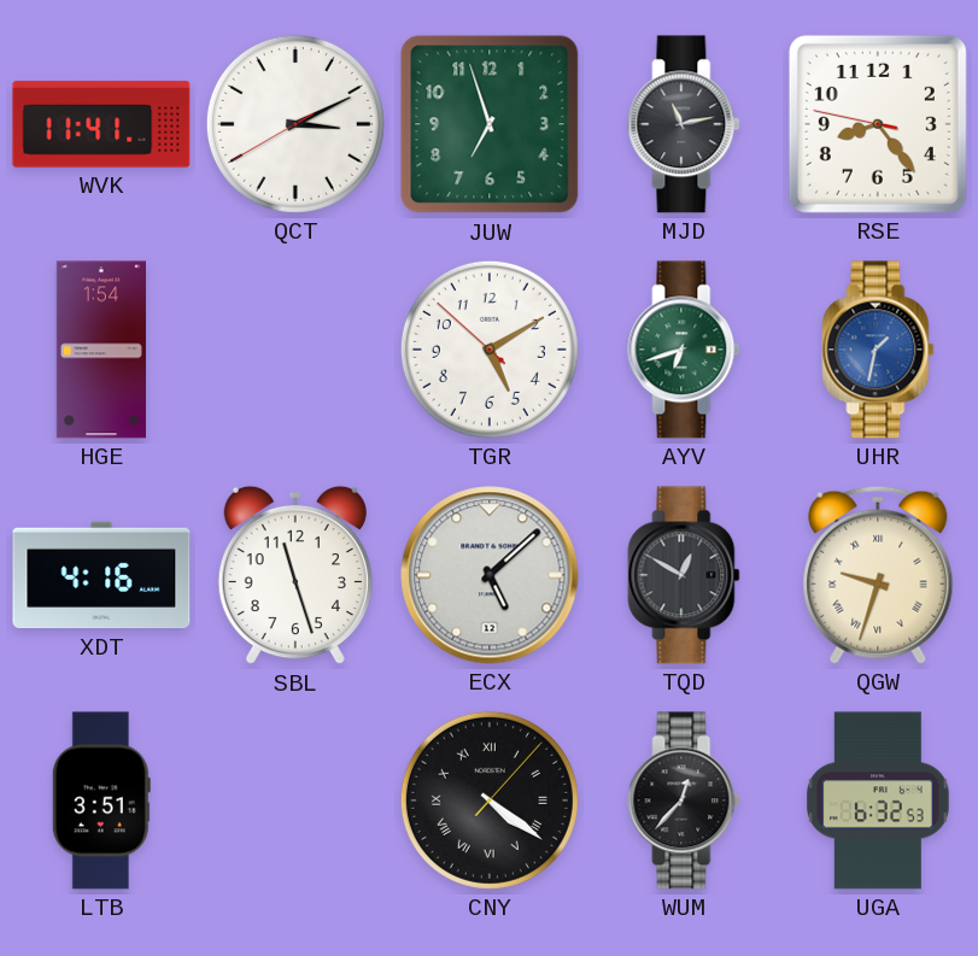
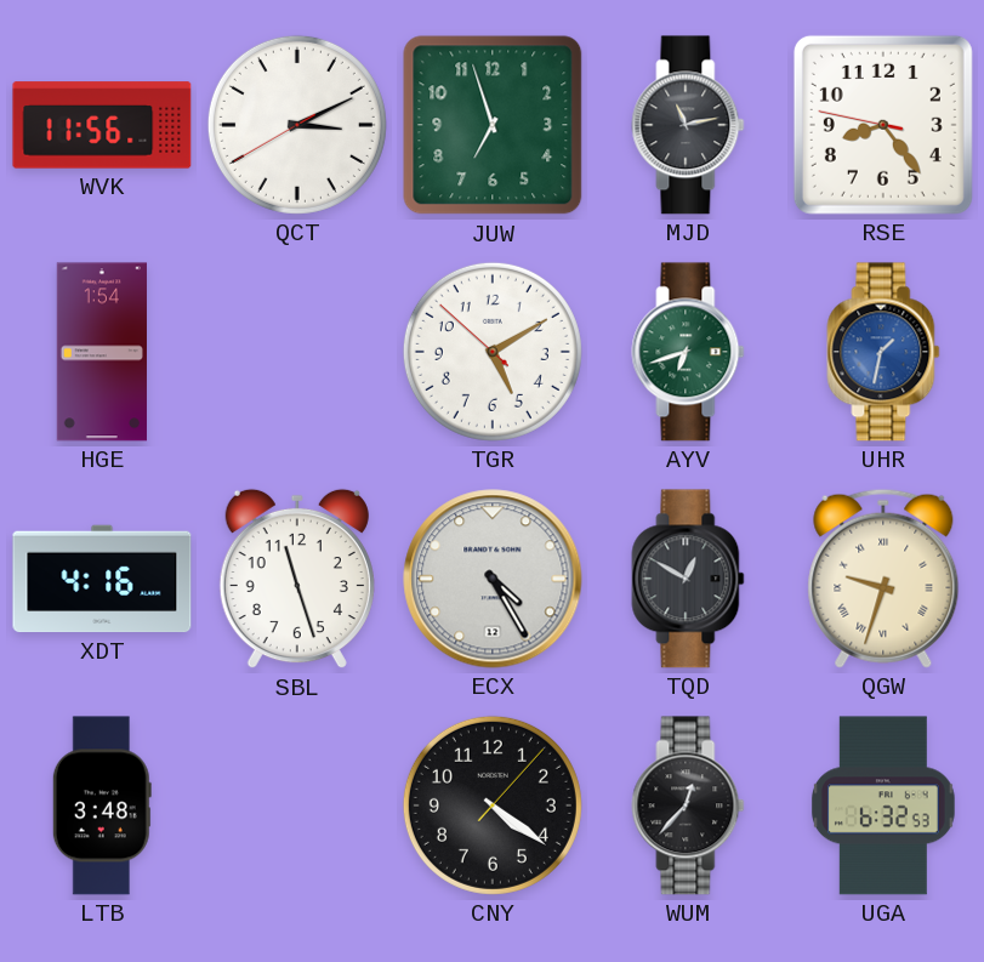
WVK: 11:41 -> 11:56
ECX: 5:08 -> 4:25
LTB: 3:51 -> 3:48
CNY numerals: Roman -> Arabic
